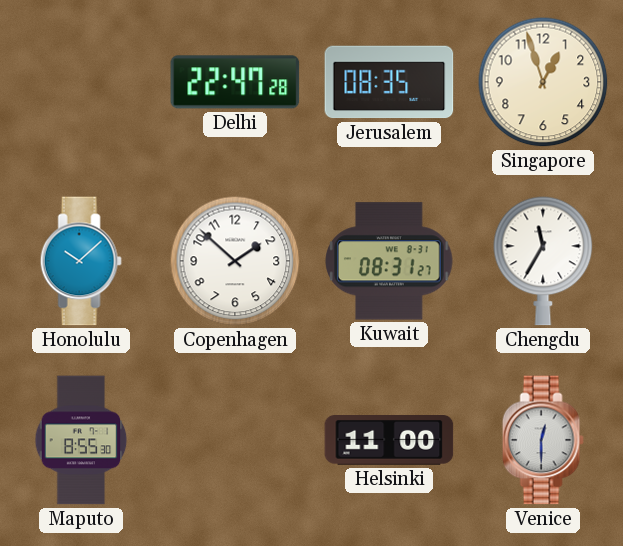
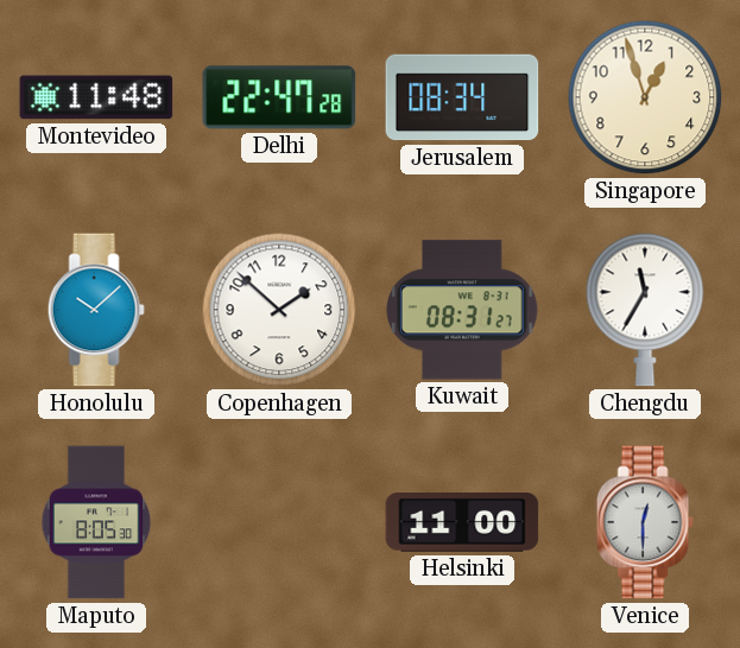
Montevideo: none -> 11:48
Jerusalem: 08:35 -> 08:34
Maputo: 8:55 -> 8:05
